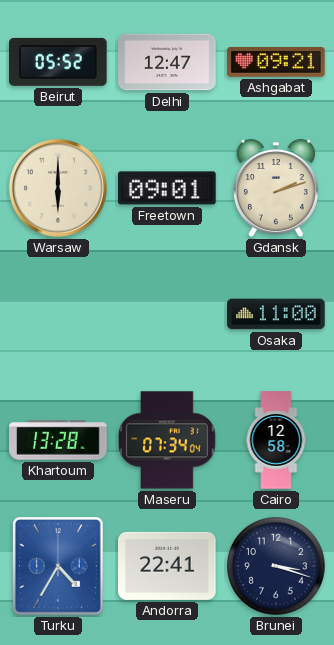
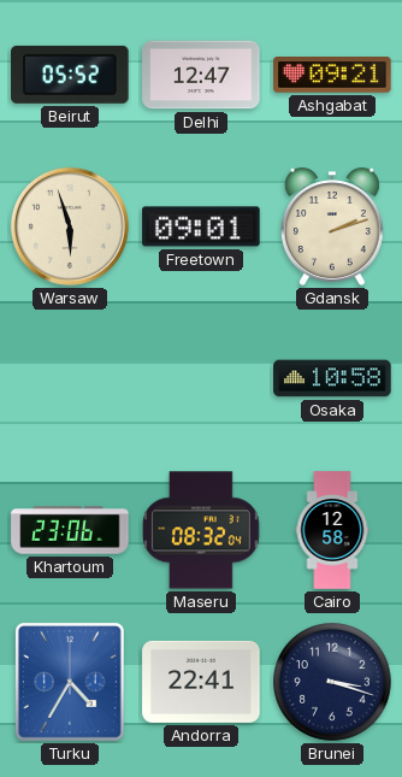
Warsaw: 6:00 -> 5:57
Osaka: 11:00 -> 10:58
Khartoum: 13:28 -> 23:06
Maseru: 07:34 -> 08:32
